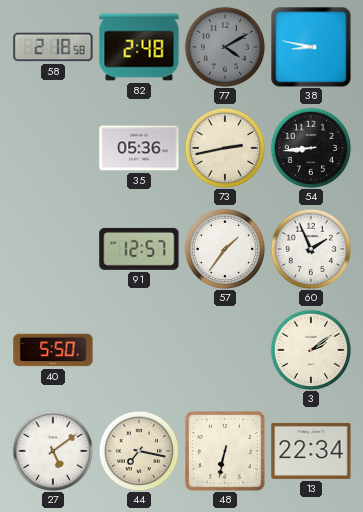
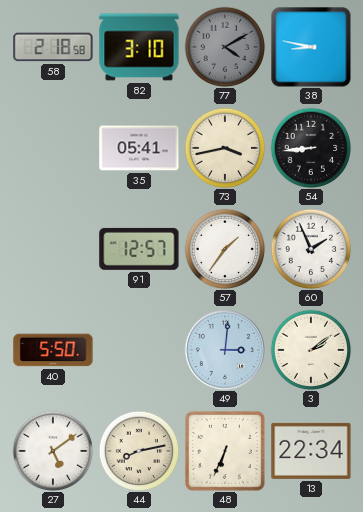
82: 2:48 -> 3:10
35: 05:36 -> 05:41
73: 2:43 -> 3:43
49: none -> 3:01
44: 7:17 -> 8:13
48: 6:32 -> 6:34
